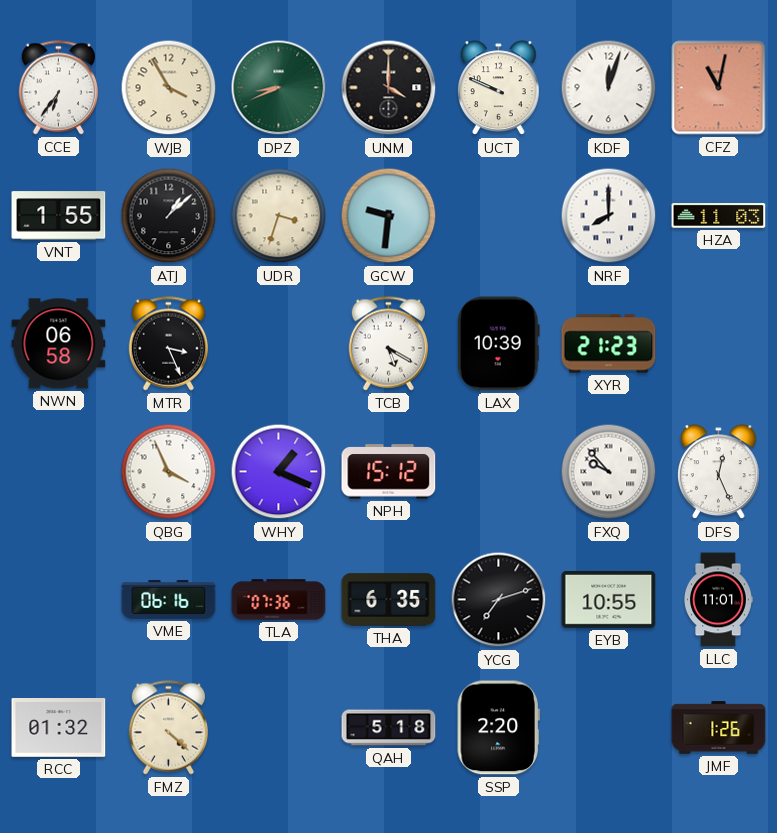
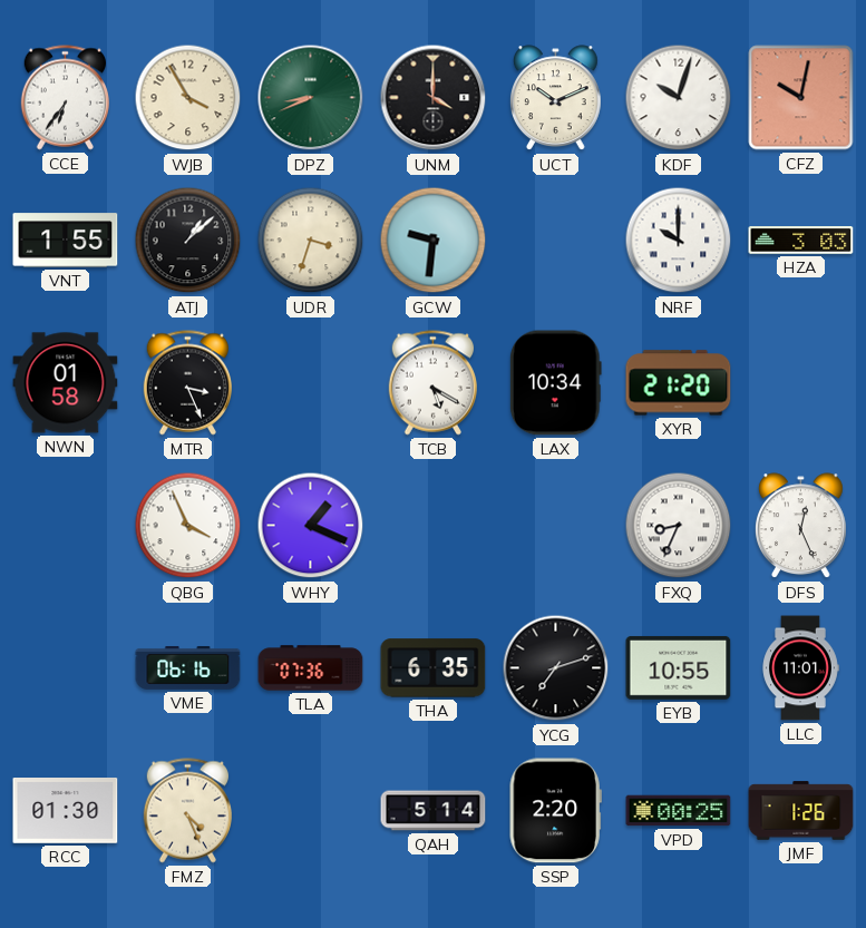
UCT: 9:49 -> 10:11
KDF: 12:03 -> 10:03
CFZ: 11:02 -> 10:02
NRF: 8:00 -> 10:00
HZA: 11:03 -> 3:03
NWN: 06:58 -> 01:58
LAX: 10:39 -> 10:34
XYR: 21:23 -> 21:20
NPH: 15:12 -> none
FXQ: 9:53 -> 8:34
RCC: 01:32 -> 01:30
FMZ: 4:22 -> 4:26
QAH: 5:18 -> 5:14
VPD: none -> 00:25
